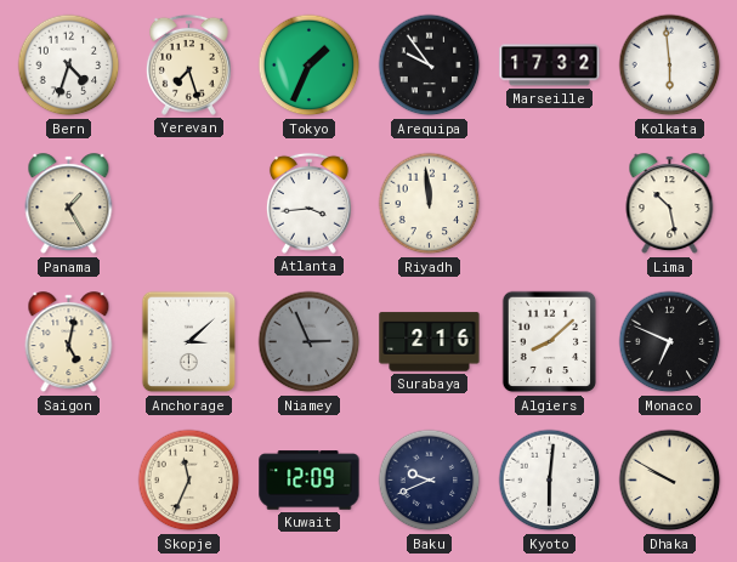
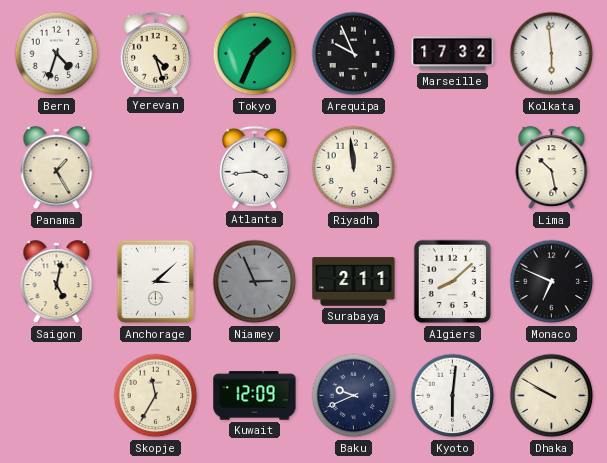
Yerevan: 7:27 -> 4:27
Arequipa: 9:54 -> 9:56
Surabaya: 2:16 -> 2:11
Skopje: 11:34 -> 11:35
